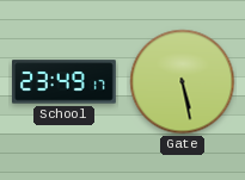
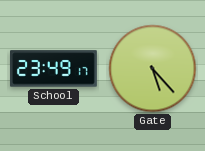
Gate: 5:28 -> 5:23
